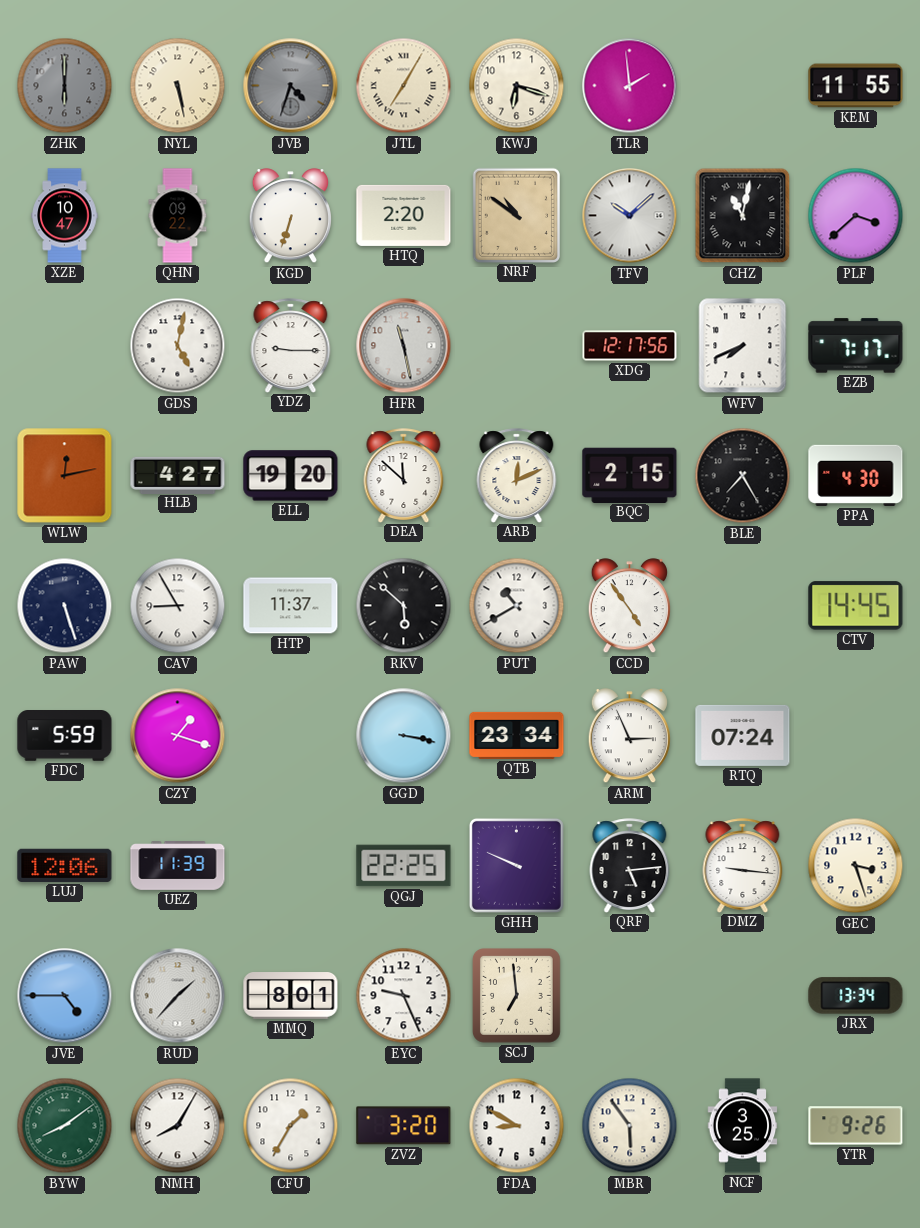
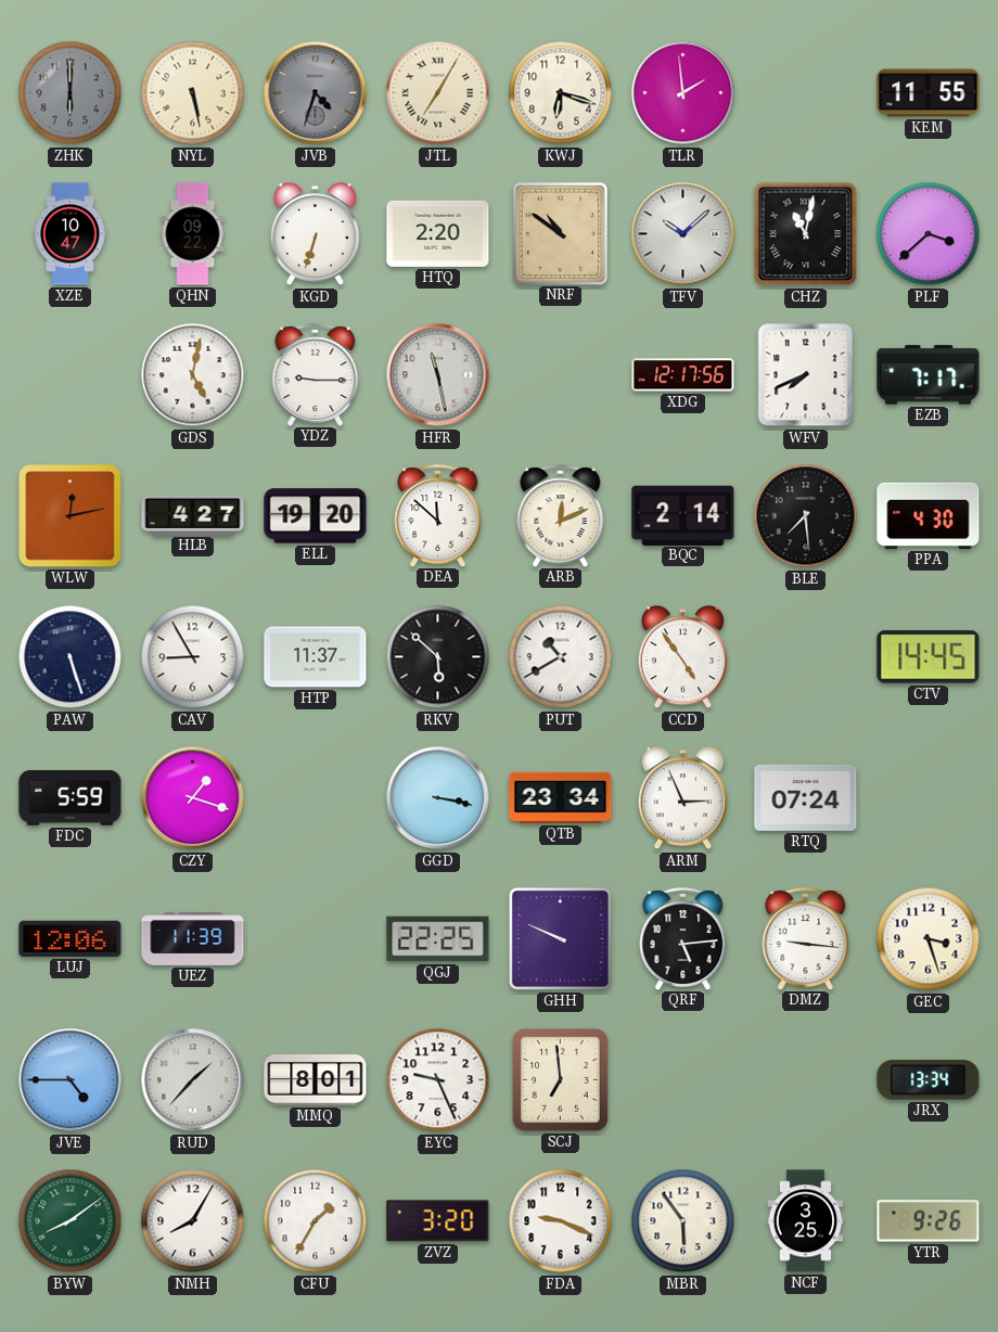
BQC: 2:15 -> 2:14
BLE: 7:25 -> 7:29
FDA: 8:50 -> 9:19
